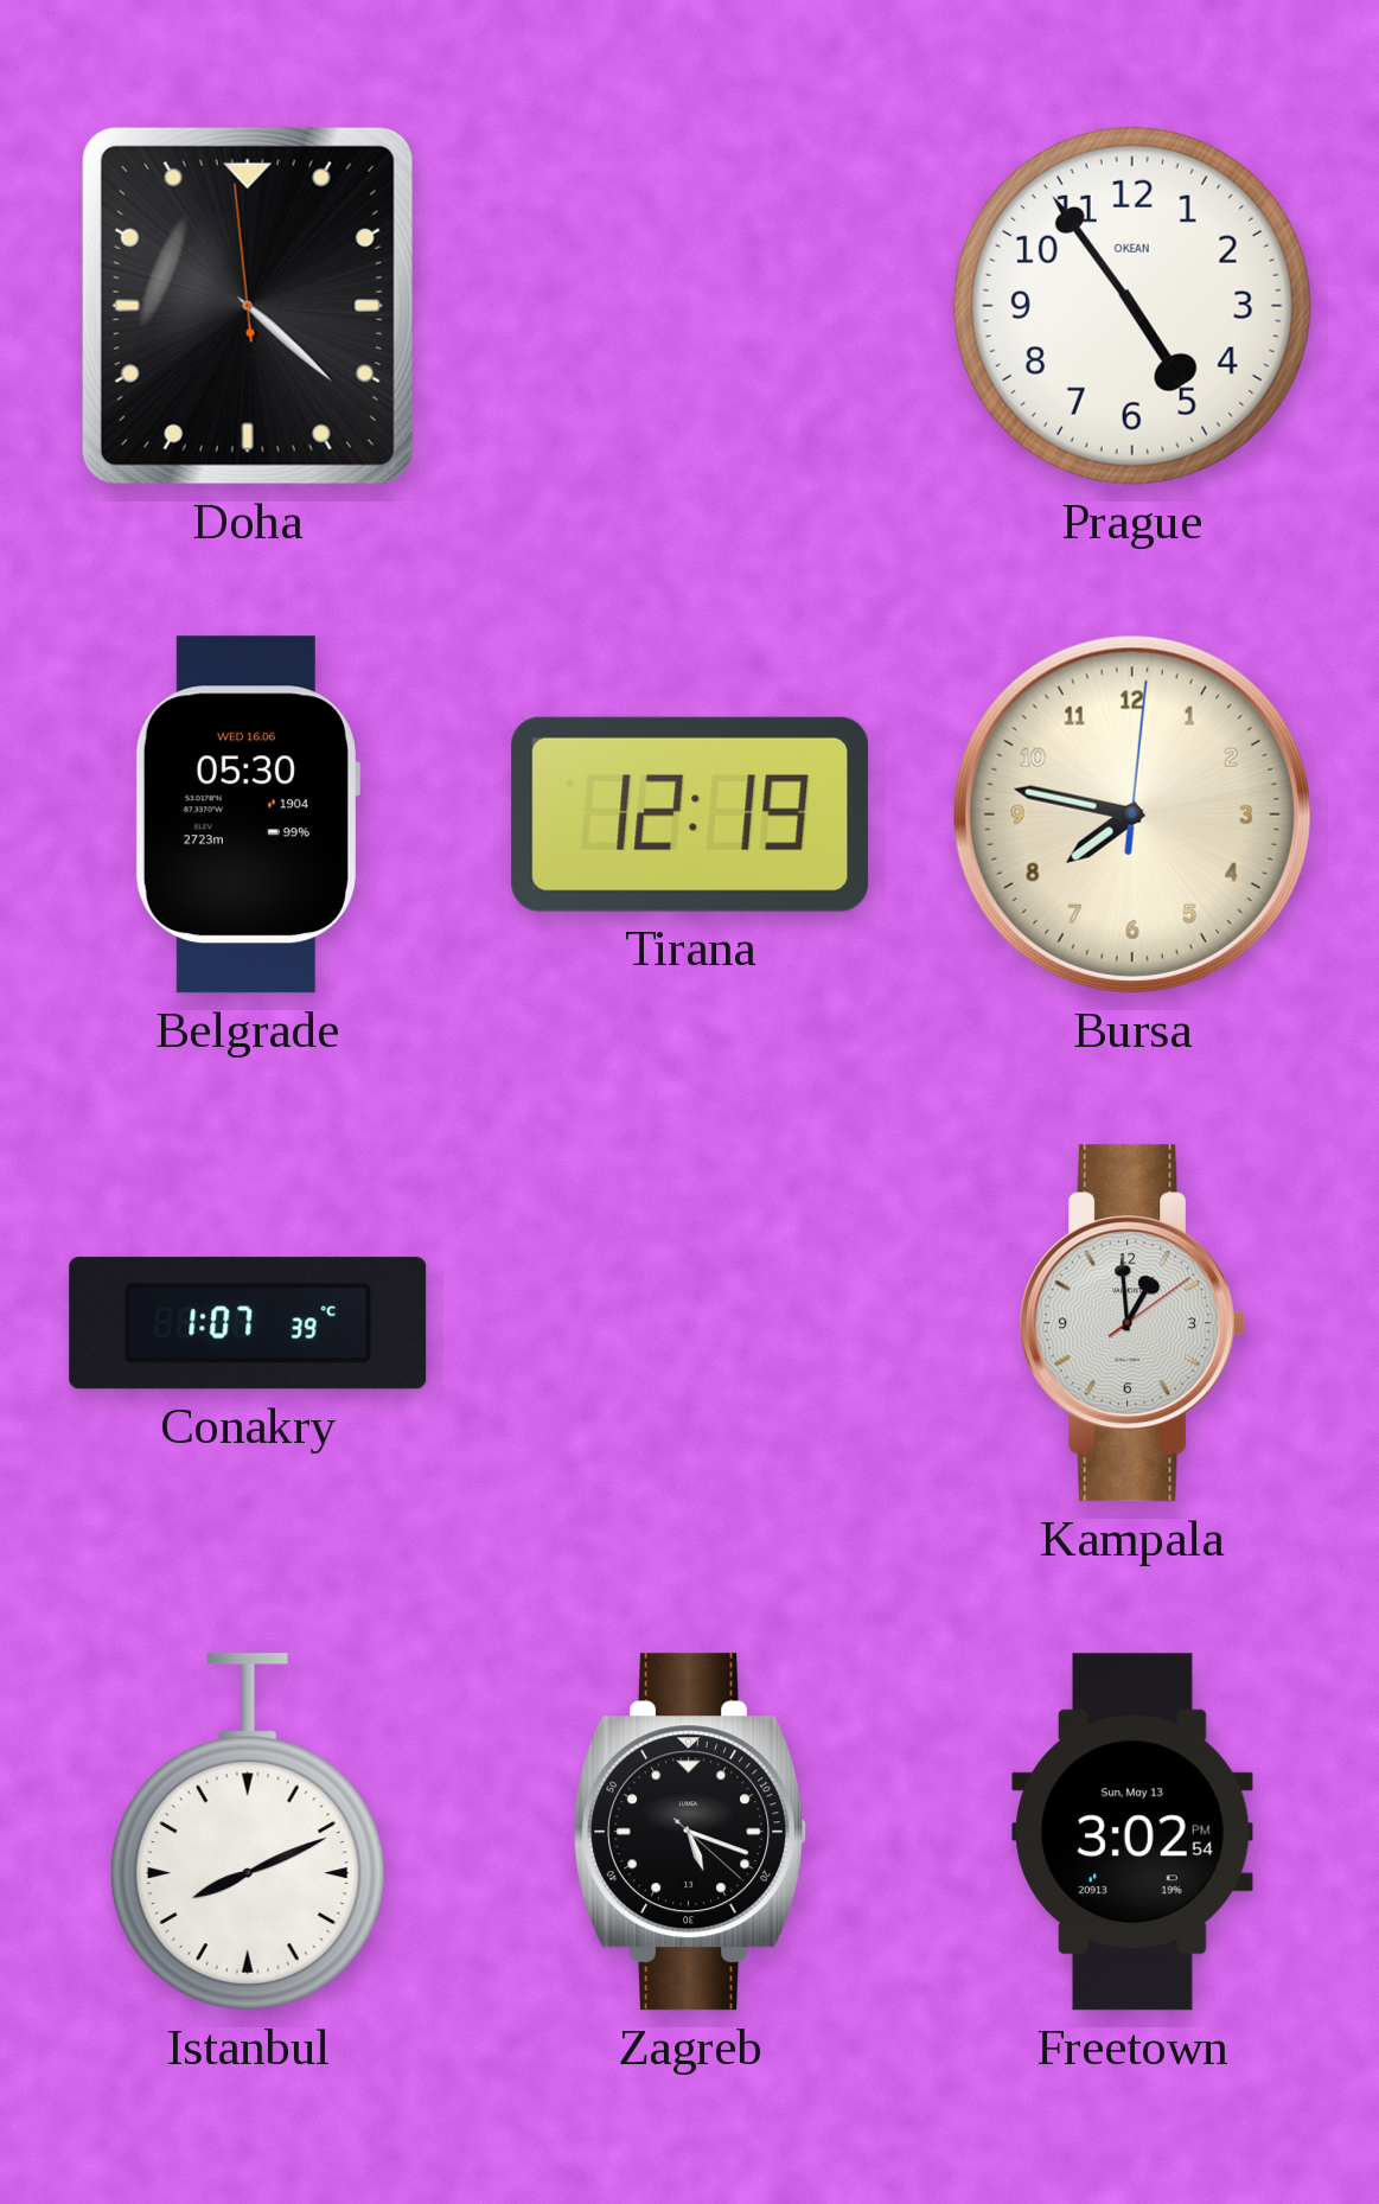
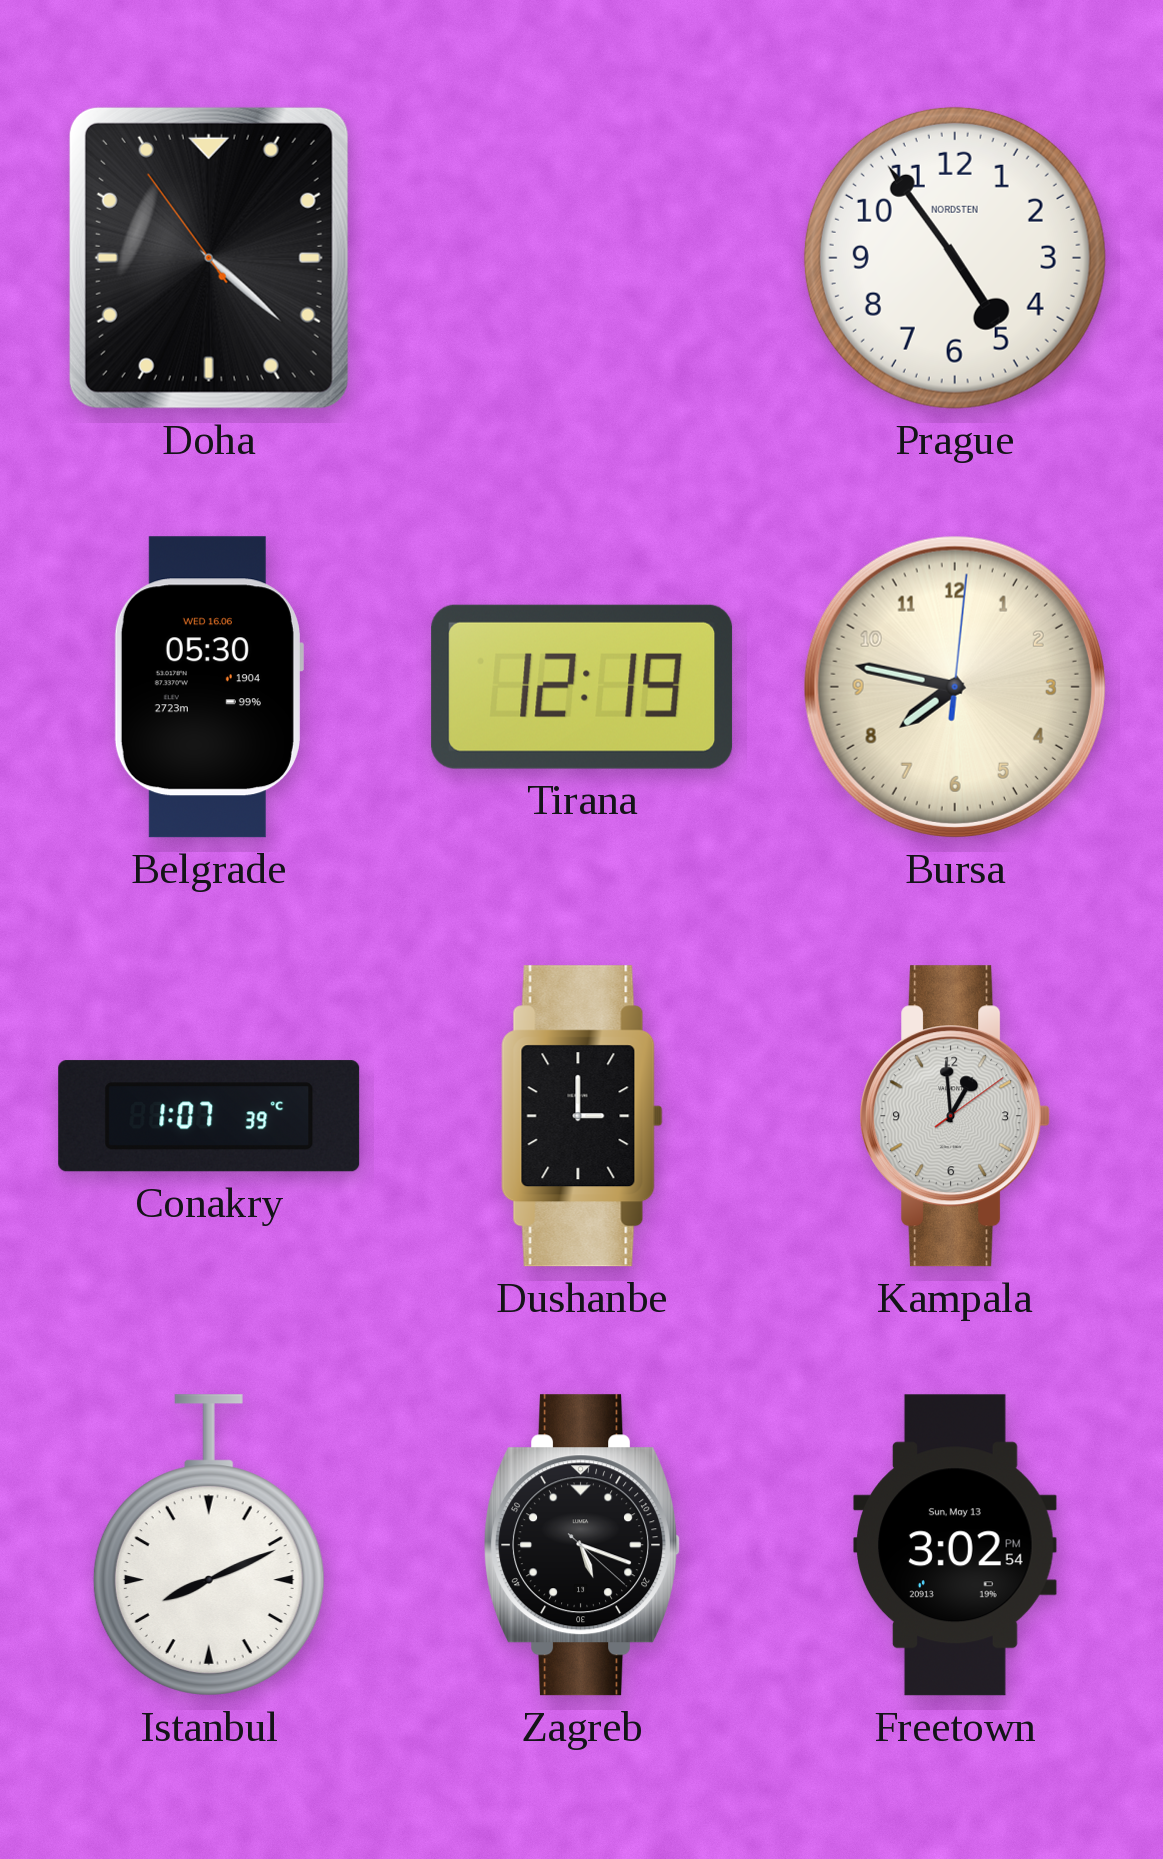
Doha: 4:21:59 -> 4:21:54
Prague brand: OKEAN -> NORDSTEN
Dushanbe: none -> 3:00
